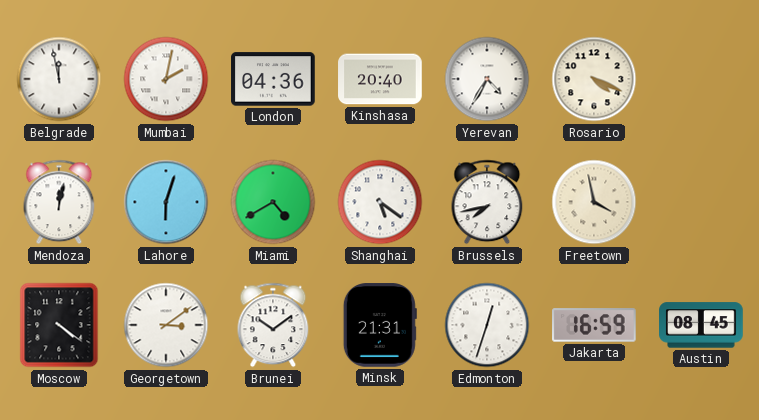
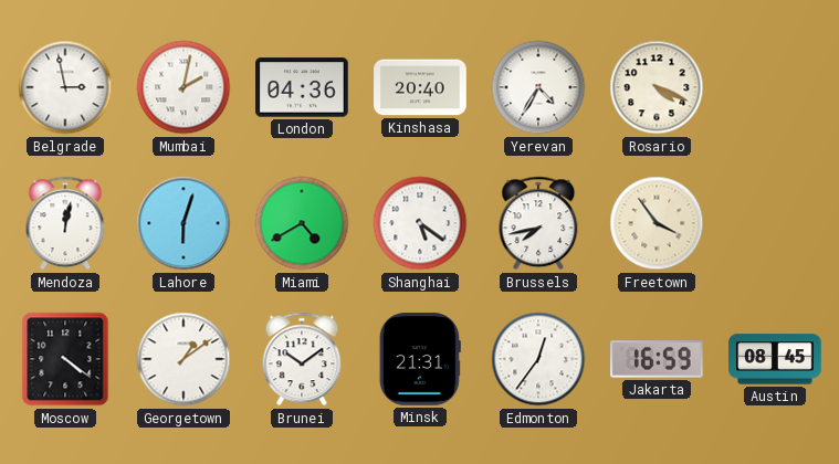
Belgrade: 11:58 -> 2:58
Freetown: 3:58 -> 3:54
Georgetown: 3:09 -> 1:09
Edmonton: 12:33 -> 12:36
